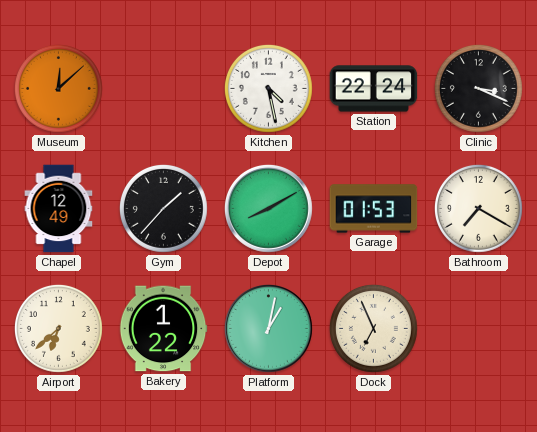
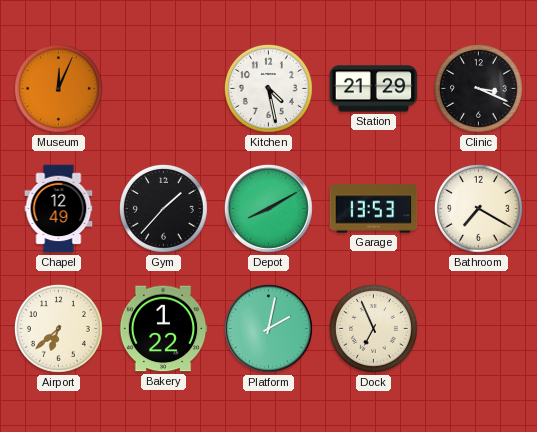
Museum: 12:08 -> 12:04
Station: 22:24 -> 21:29
Garage: 01:53 -> 13:53
Platform: 1:02 -> 2:02
